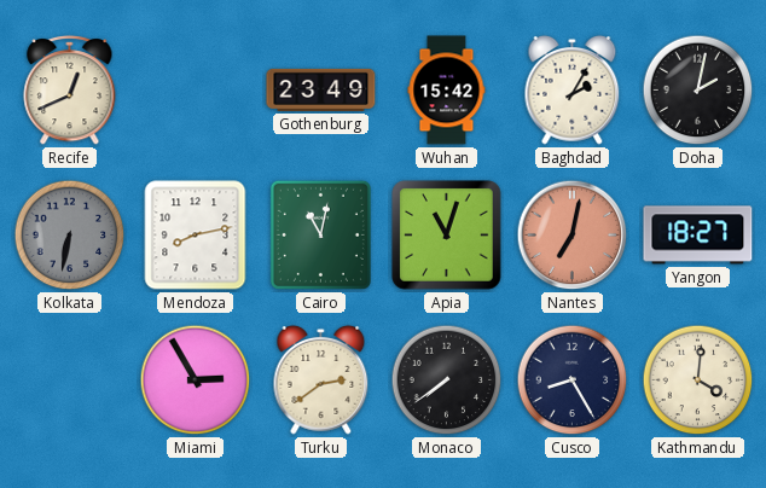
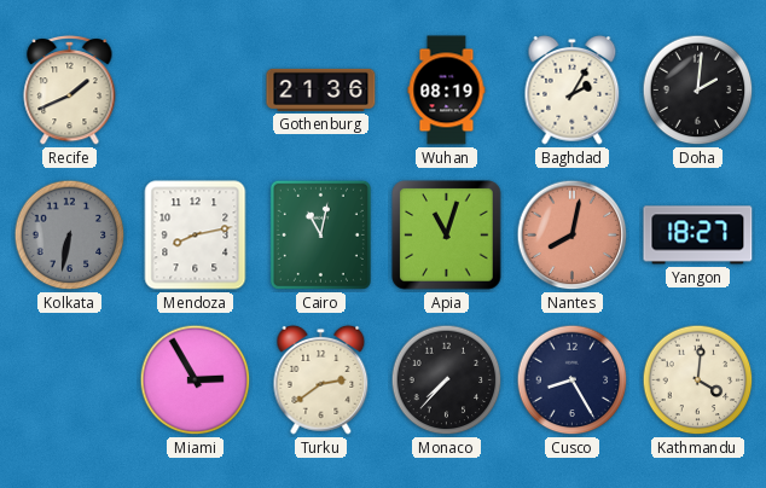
Recife: 12:41 -> 1:41
Gothenburg: 23:49 -> 21:36
Wuhan: 15:42 -> 08:19
Doha: 2:02 -> 2:01
Nantes: 7:02 -> 8:02
Monaco: 7:39 -> 7:37
